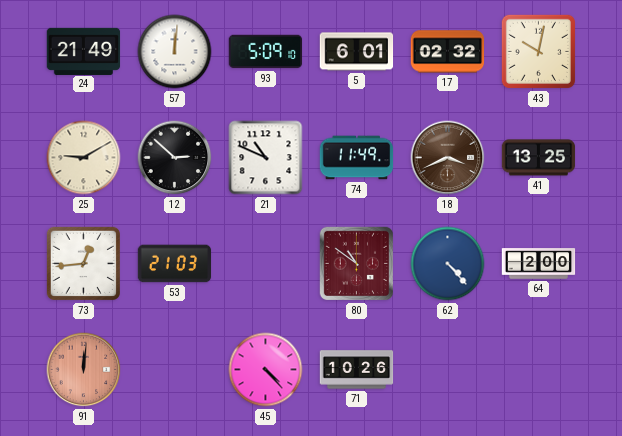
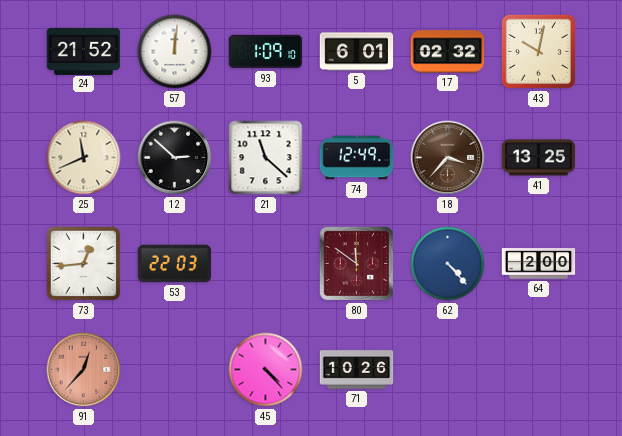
24: 21:49 -> 21:52
93: 5:09 -> 1:09
25: 9:10 -> 11:41
21: 10:49 -> 11:22
74: 11:49 -> 12:49
18: 3:41 -> 3:37
53: 21:03 -> 22:03
80: 10:51 -> 11:51
91: 12:01 -> 12:37
